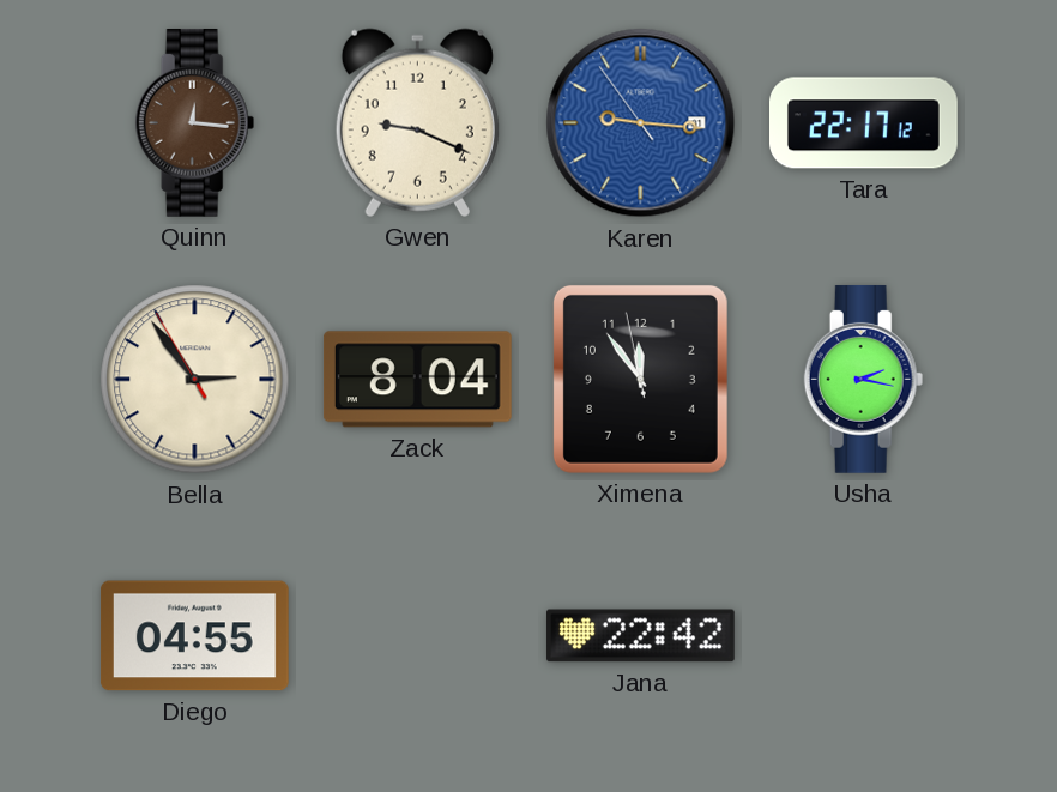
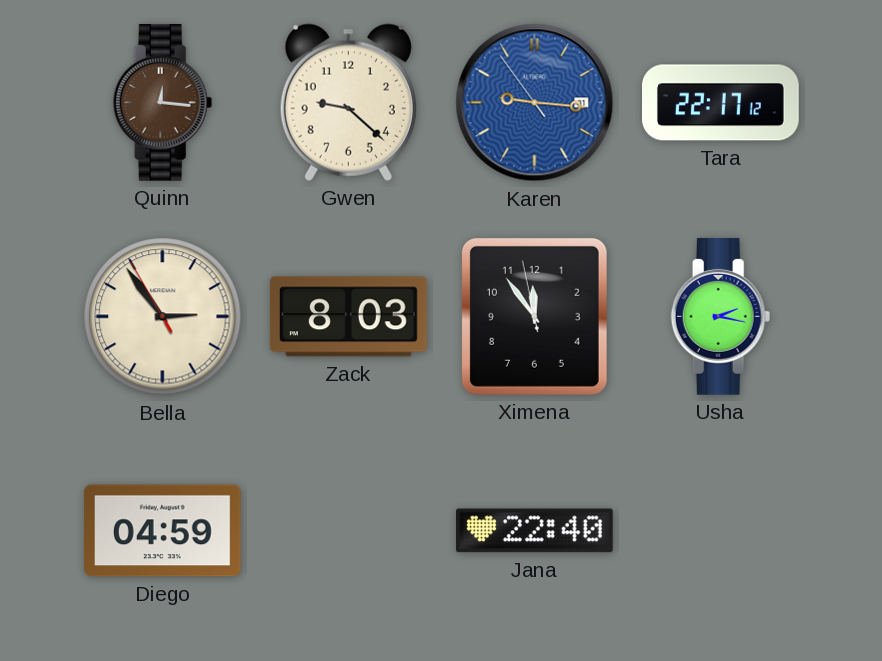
Gwen: 9:19 -> 9:22
Zack: 8:04 -> 8:03
Diego: 04:55 -> 04:59
Jana: 22:42 -> 22:40
